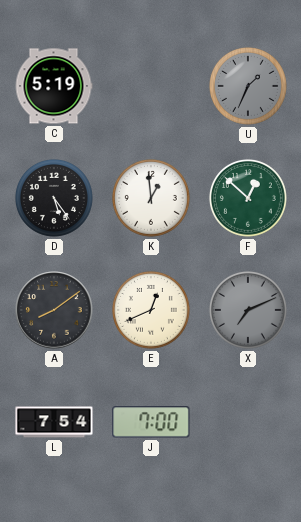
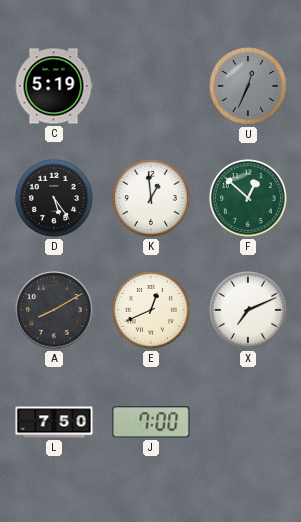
U: 1:34 -> 12:34
A: 8:09 -> 8:10
X dial: grey -> white
L: 7:54 -> 7:50
